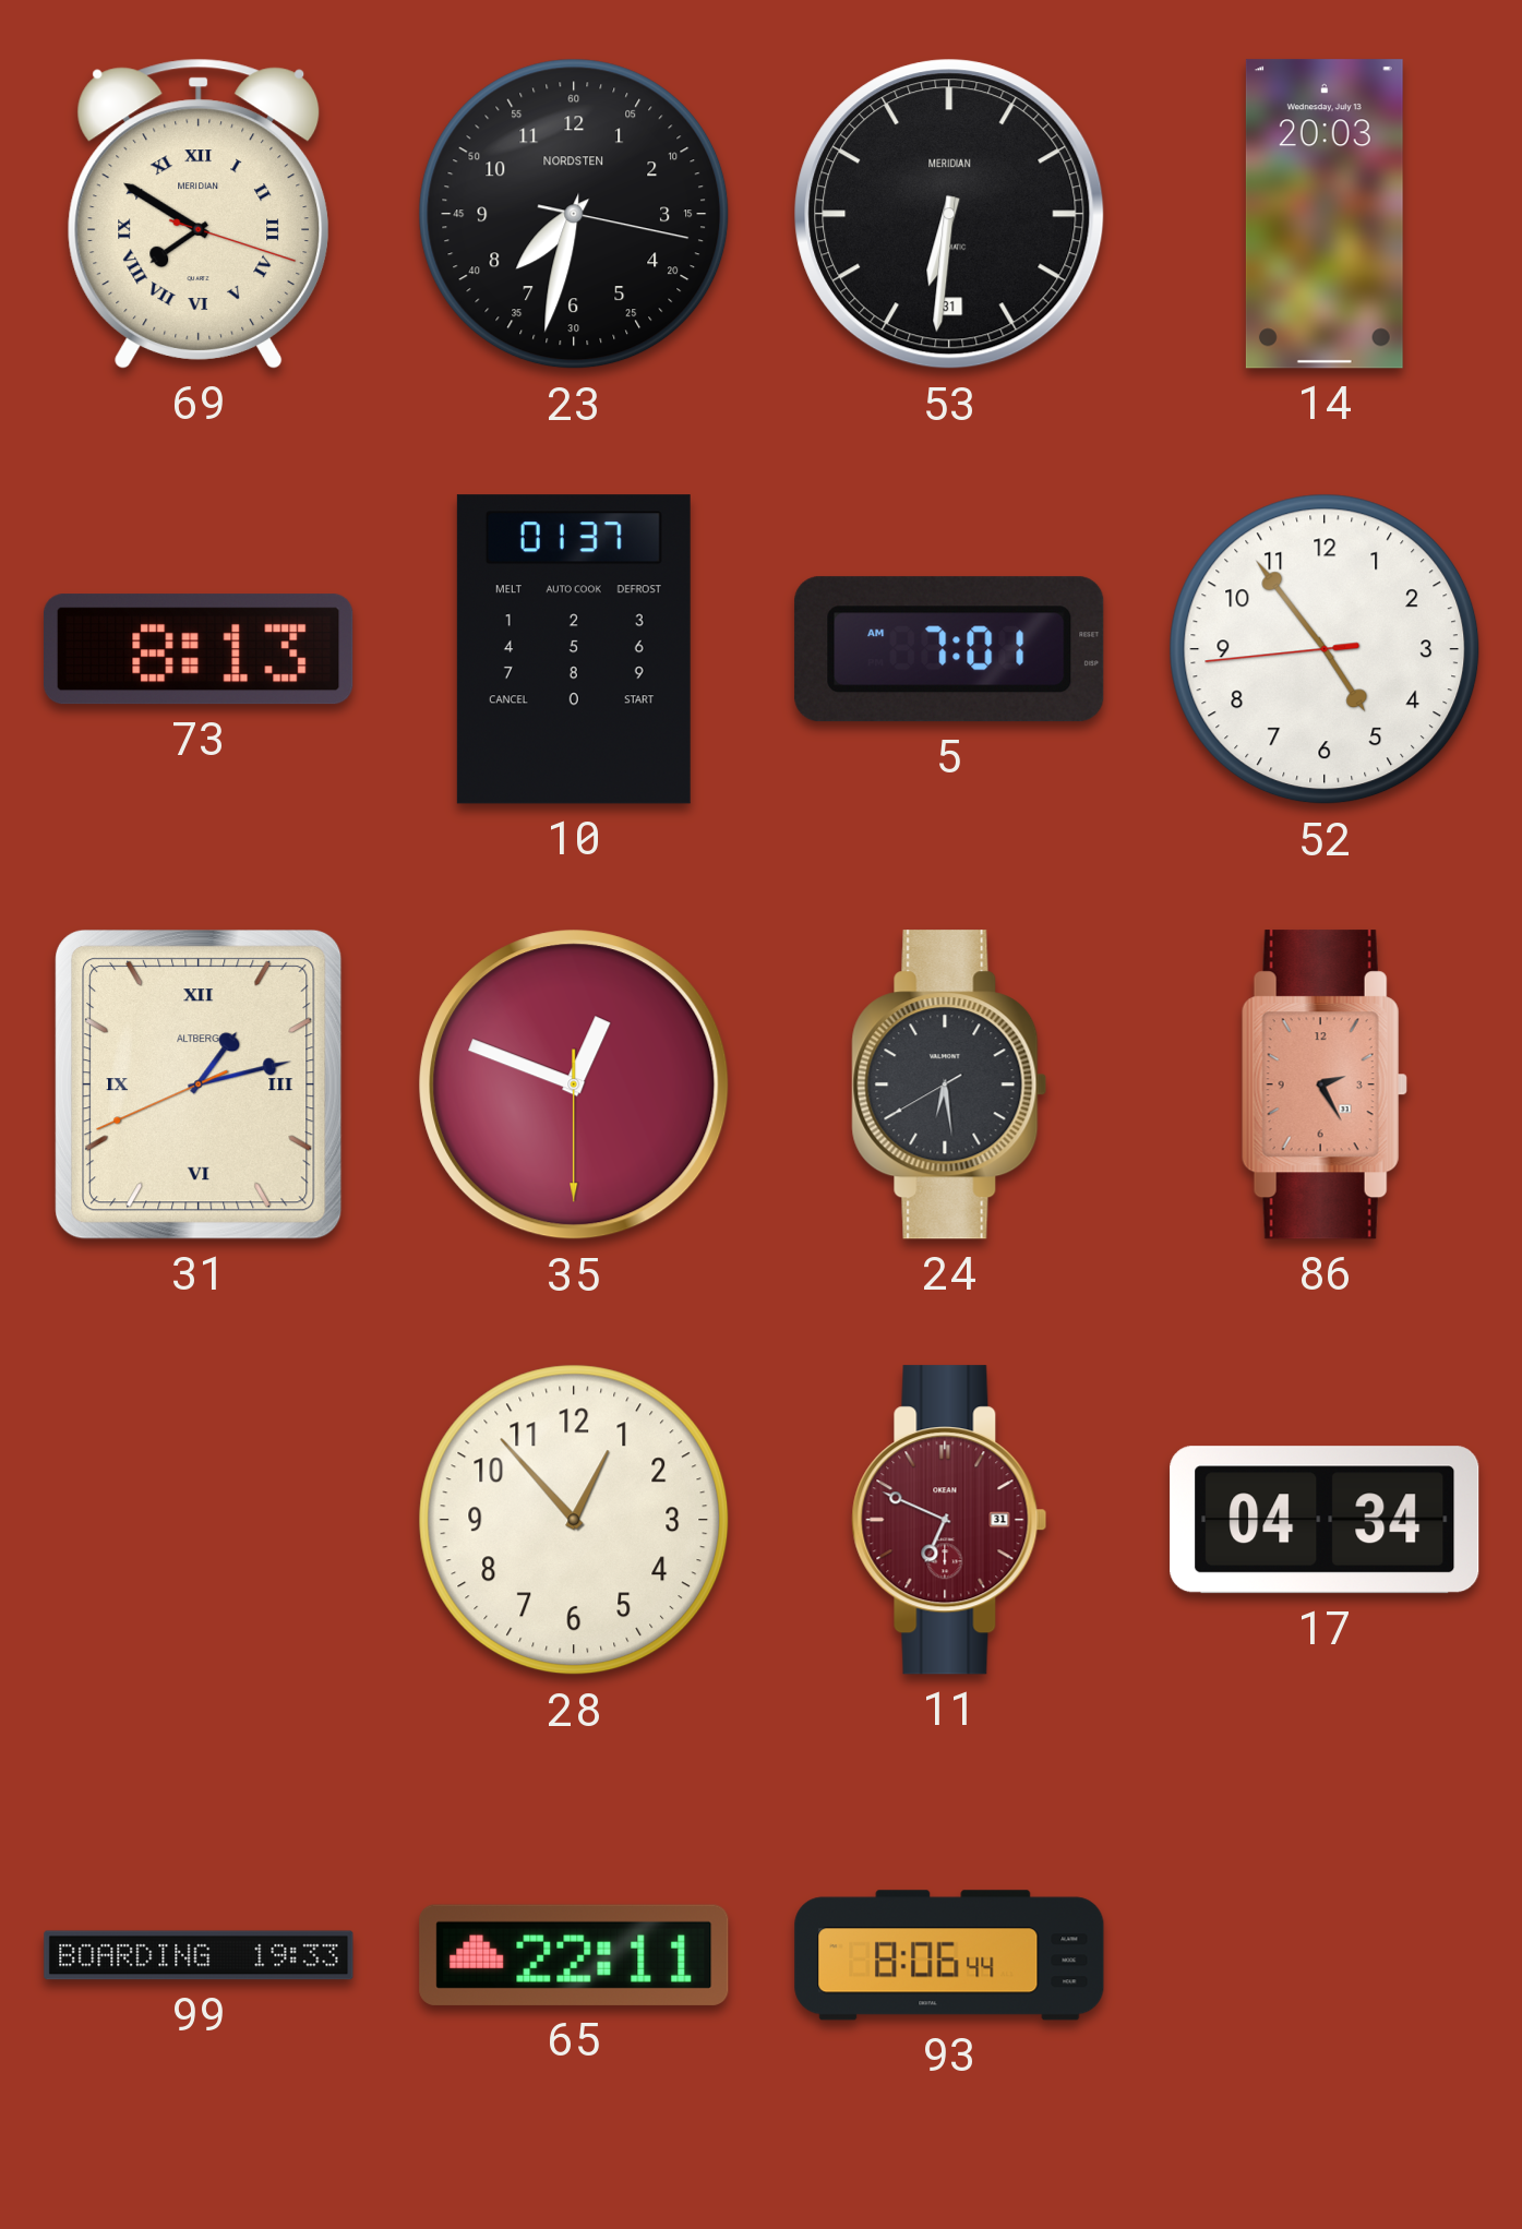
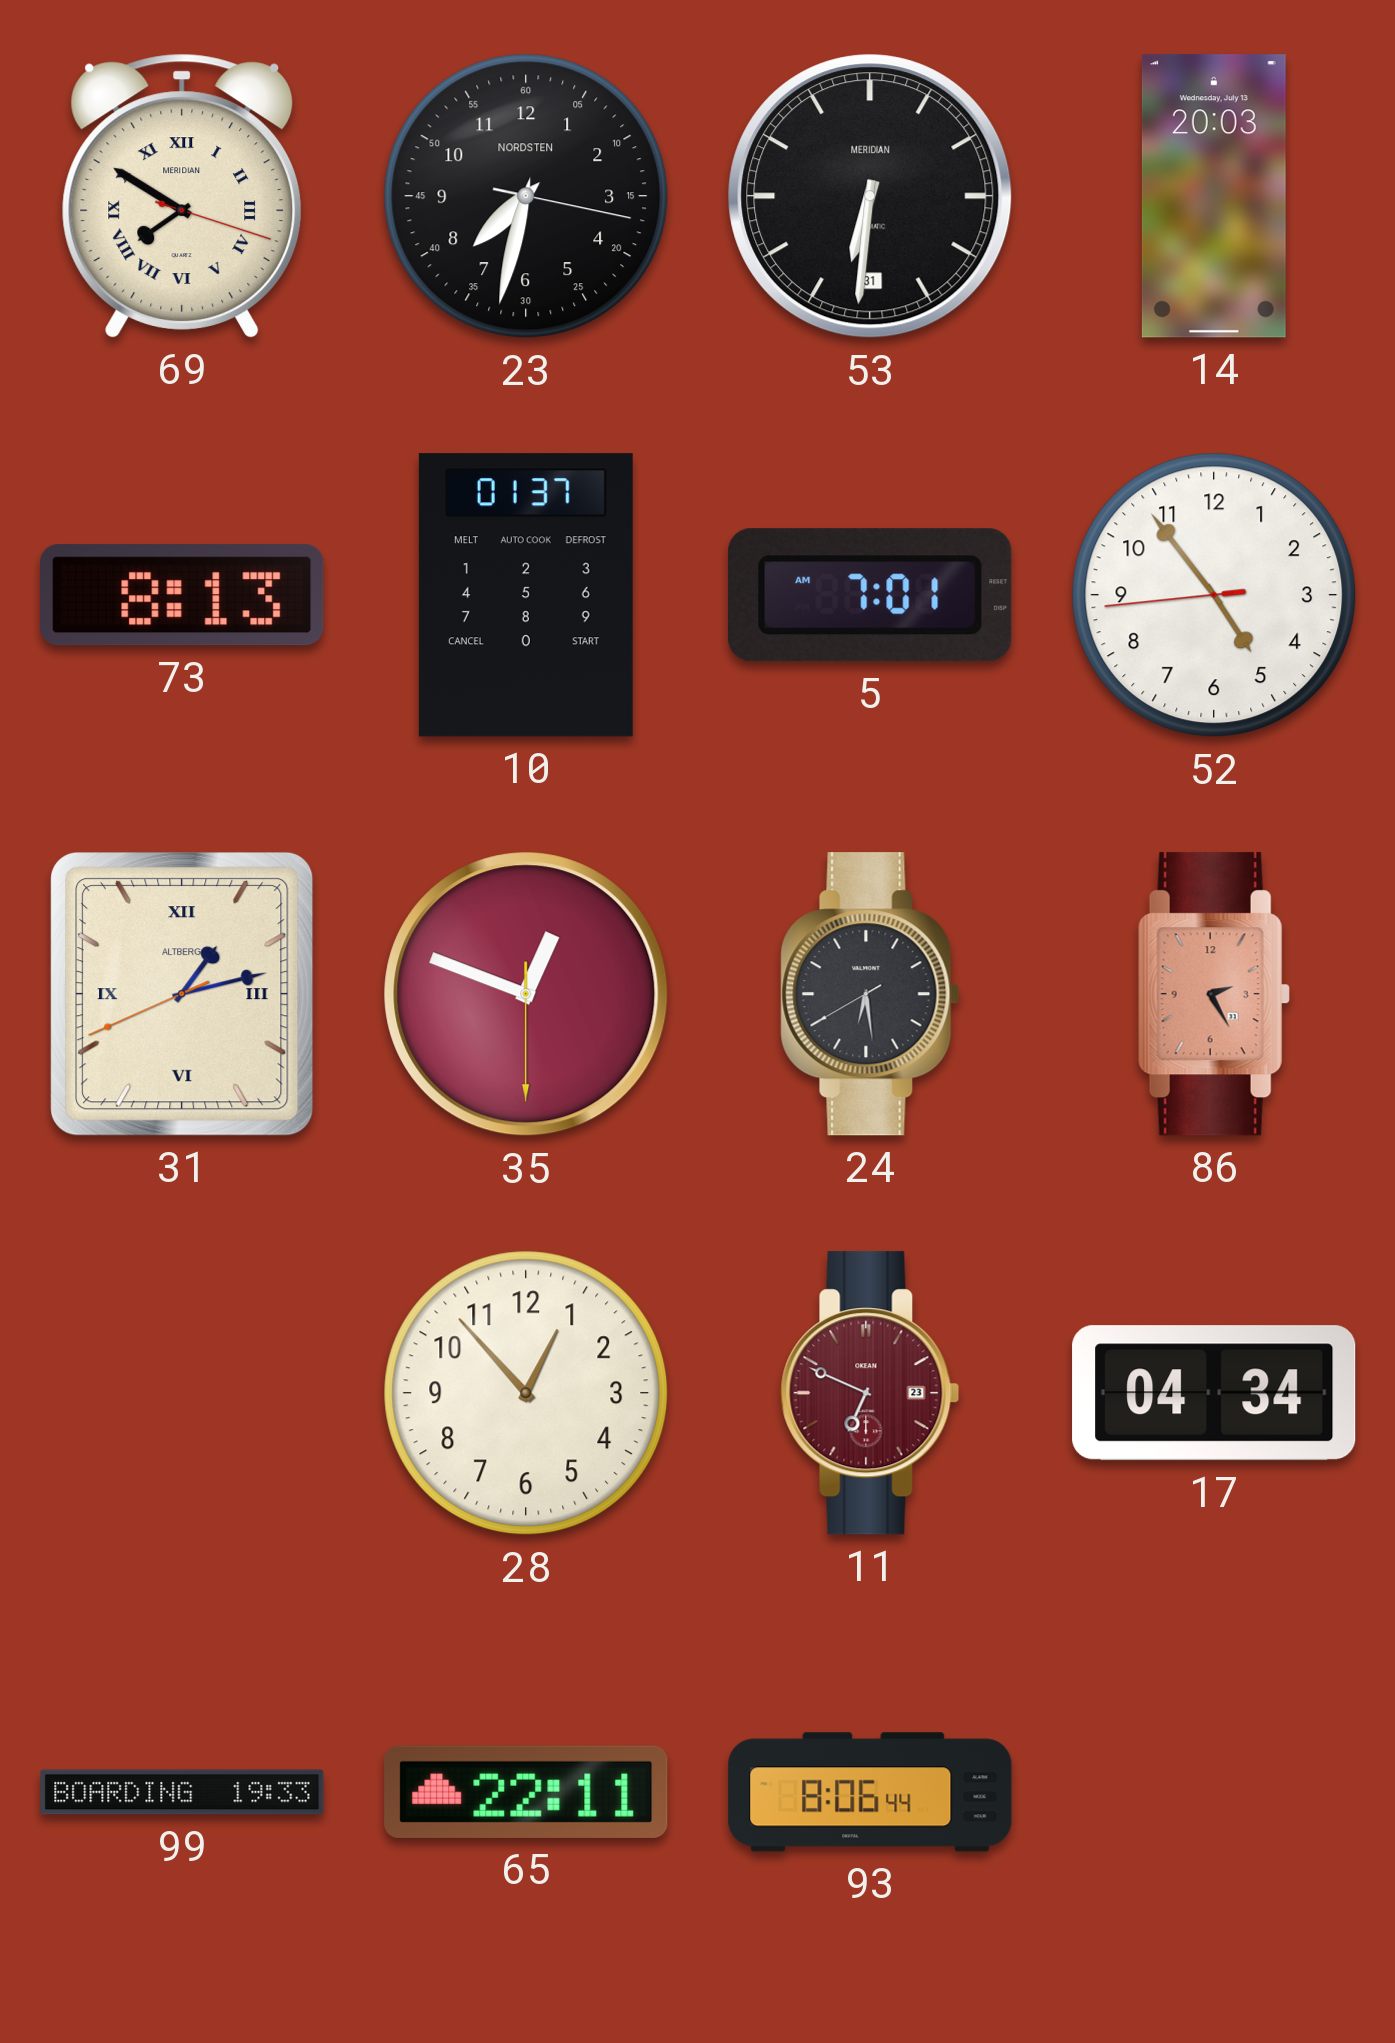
11 date: 31 -> 23
